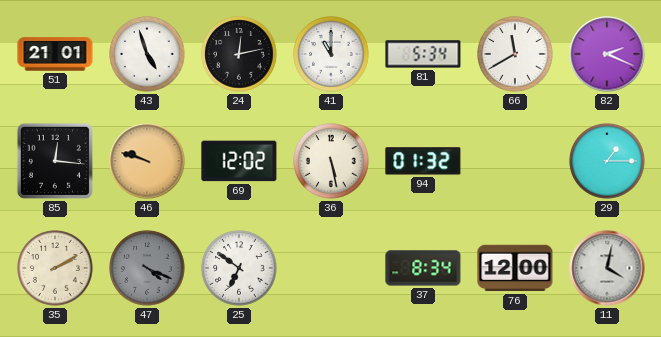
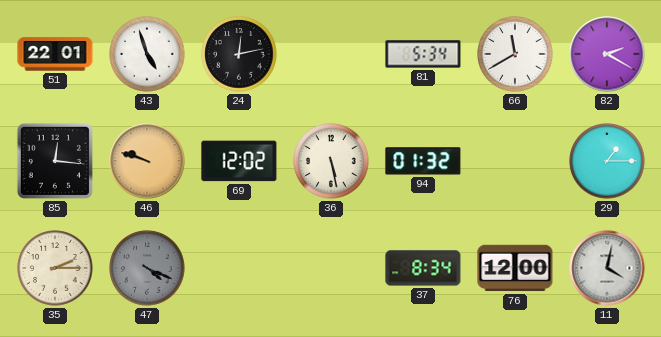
51: 21:01 -> 22:01
41: 11:00 -> none
82: 2:19 -> 2:20
35: 2:10 -> 2:15
25: 6:51 -> none
